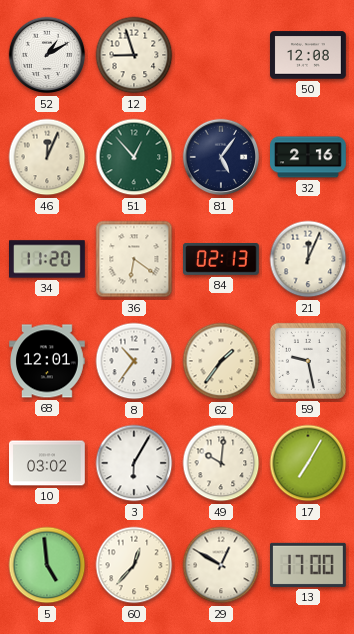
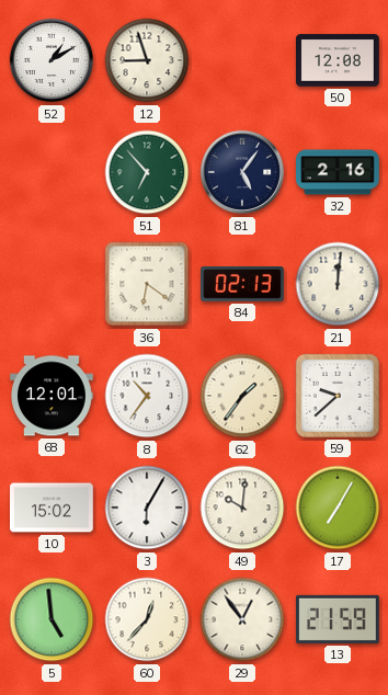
46: 12:04 -> none
51: 12:53 -> 6:53
34: 11:20 -> none
21: 12:04 -> 12:01
59: 9:28 -> 9:38
10: 03:02 -> 15:02
29: 12:50 -> 12:54
13: 17:00 -> 21:59
